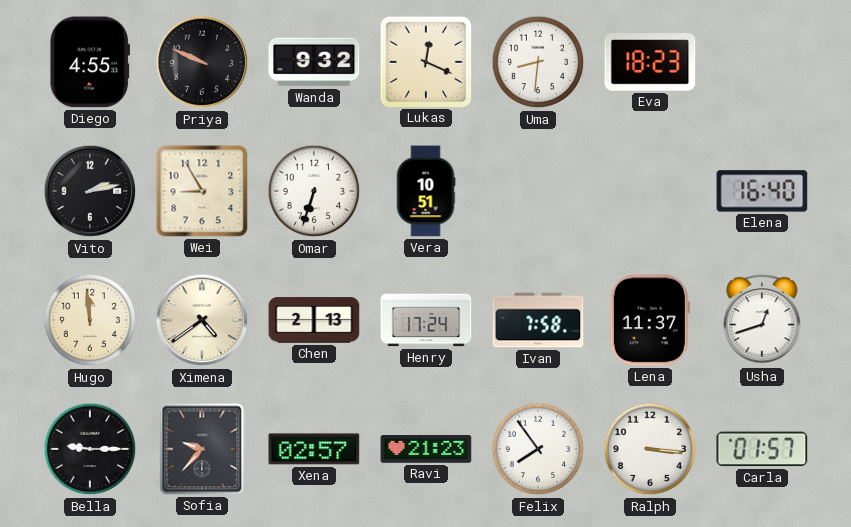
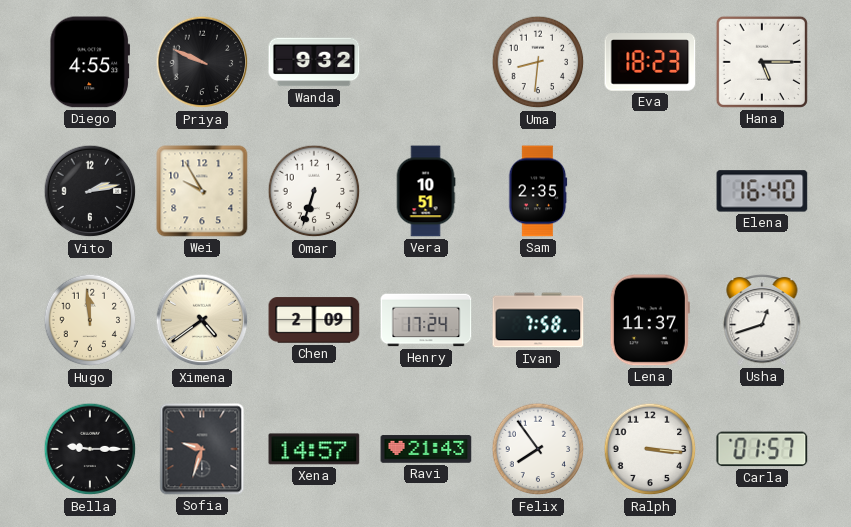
Lukas: 12:19 -> none
Hana: none -> 5:15
Wei: 8:55 -> 9:55
Sam: none -> 2:35
Chen: 2:13 -> 2:09
Sofia: 9:37 -> 9:33
Xena: 02:57 -> 14:57
Ravi: 21:23 -> 21:43
